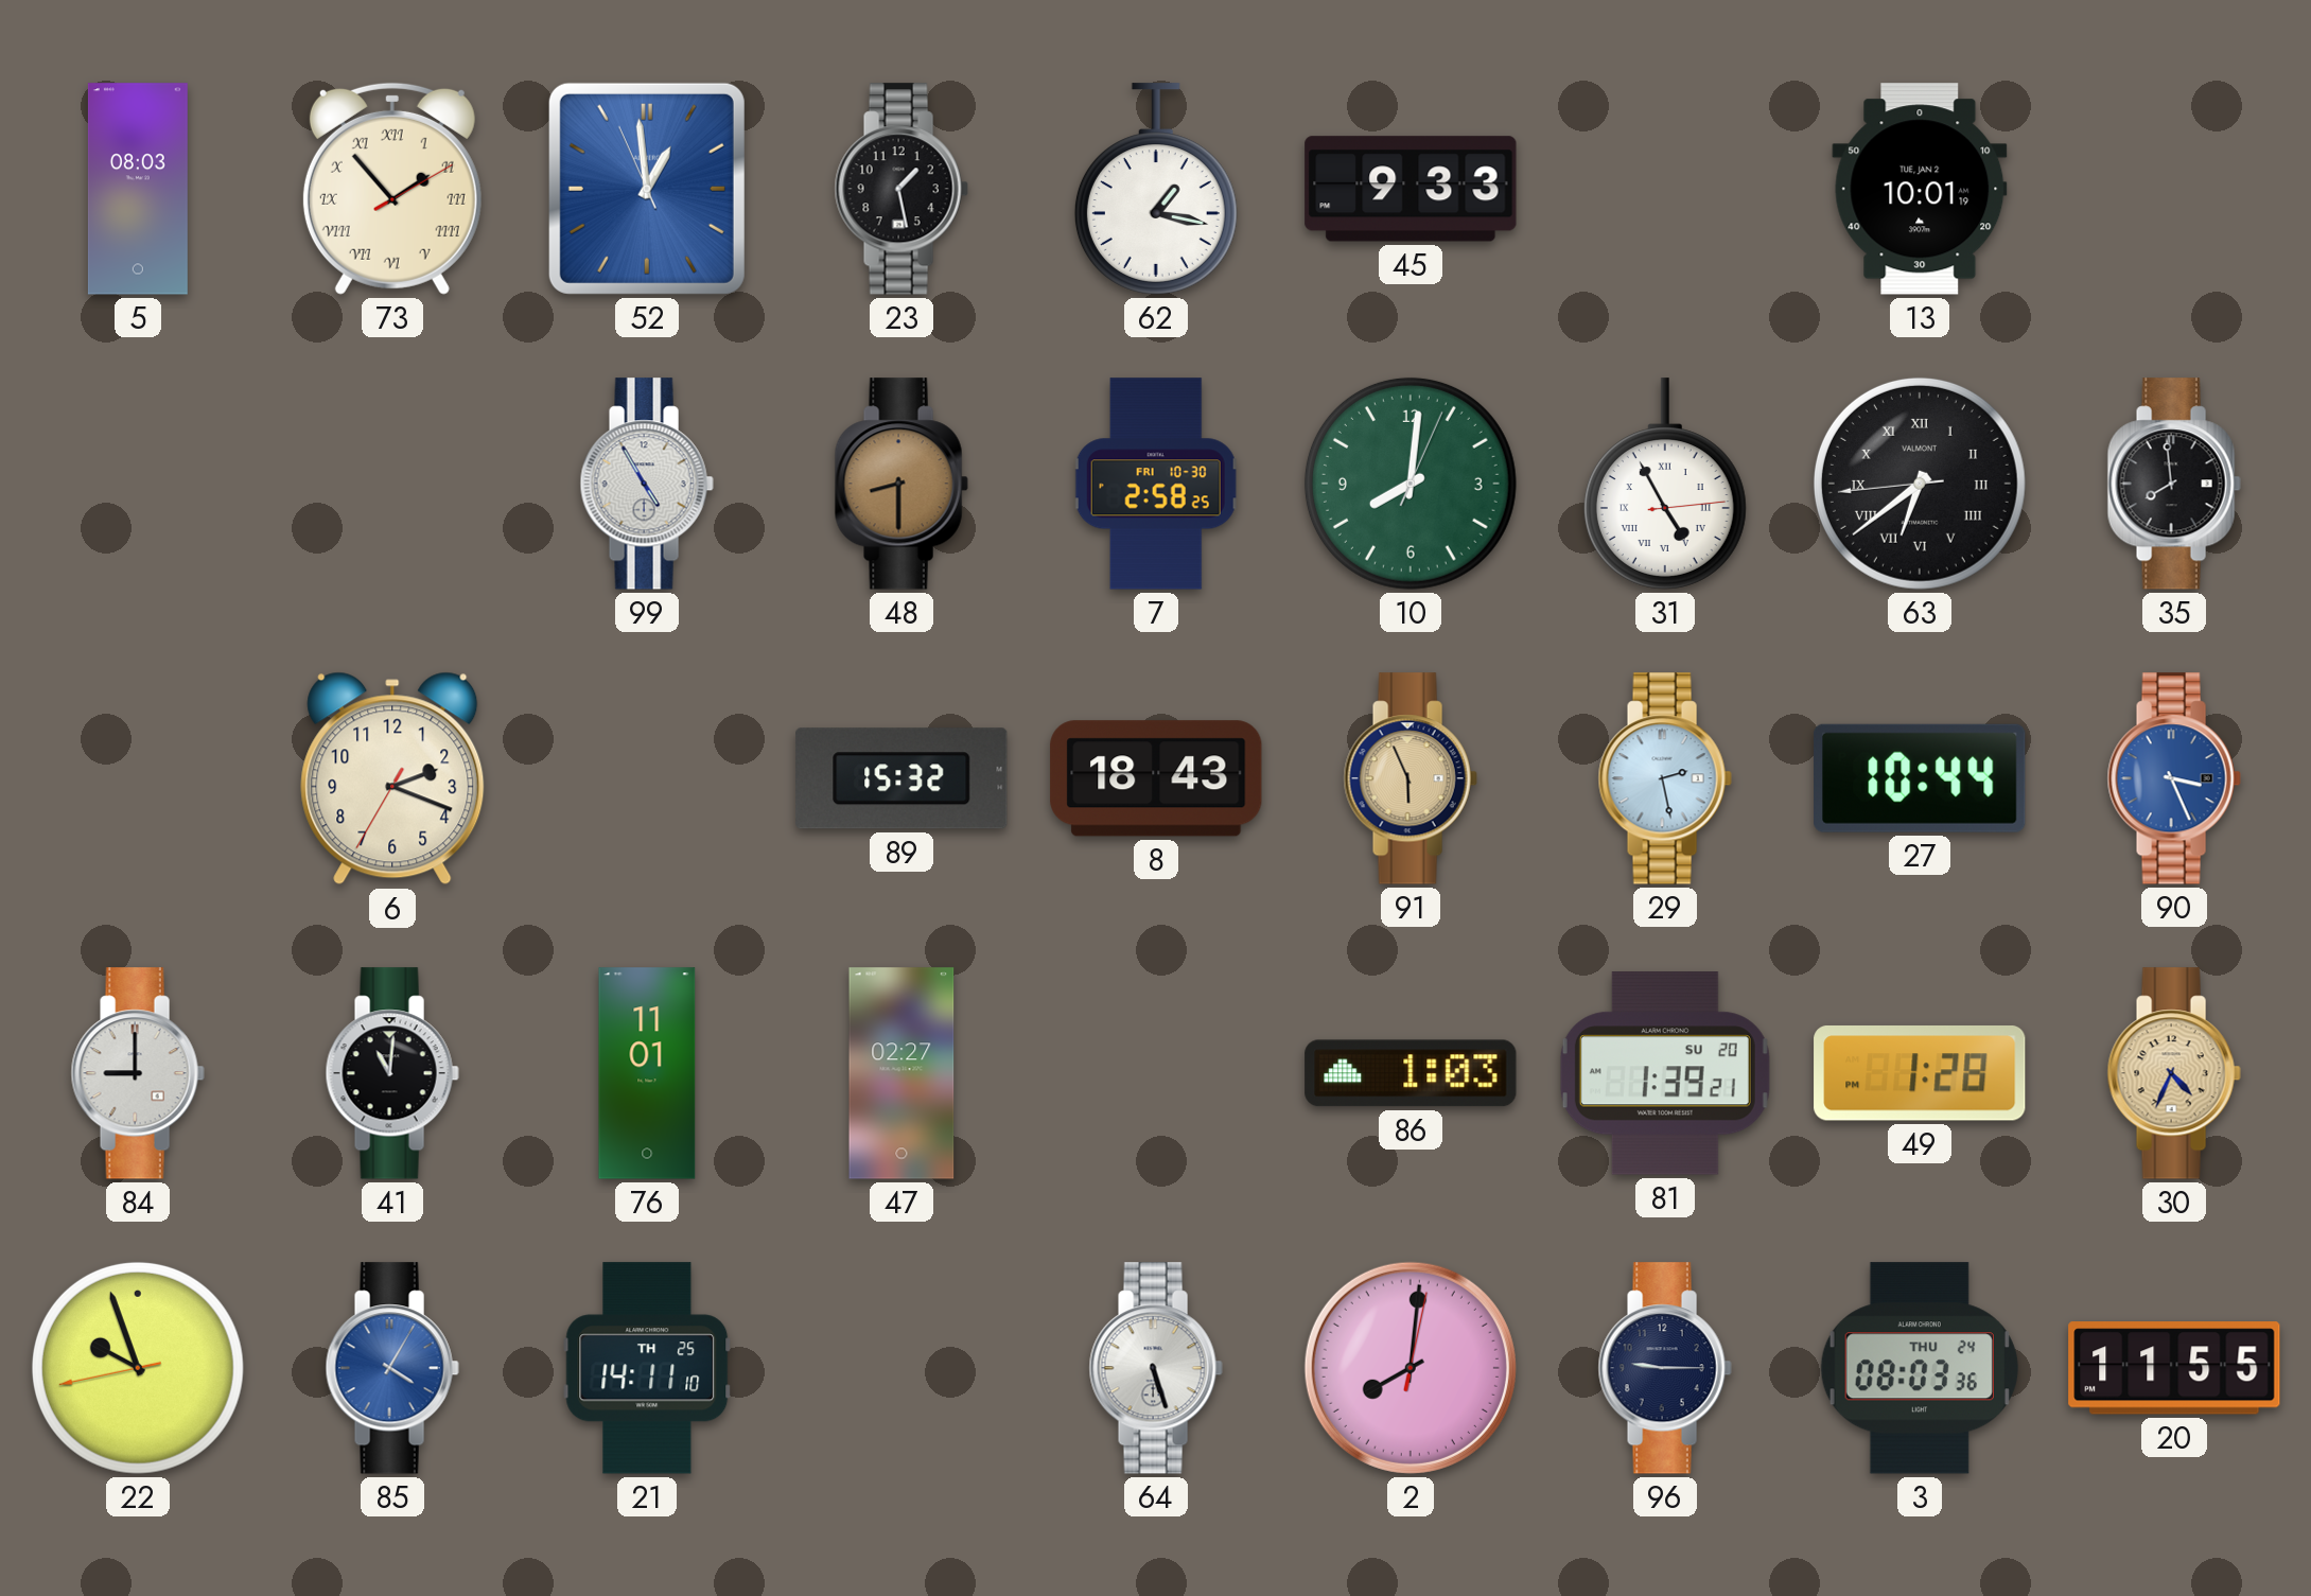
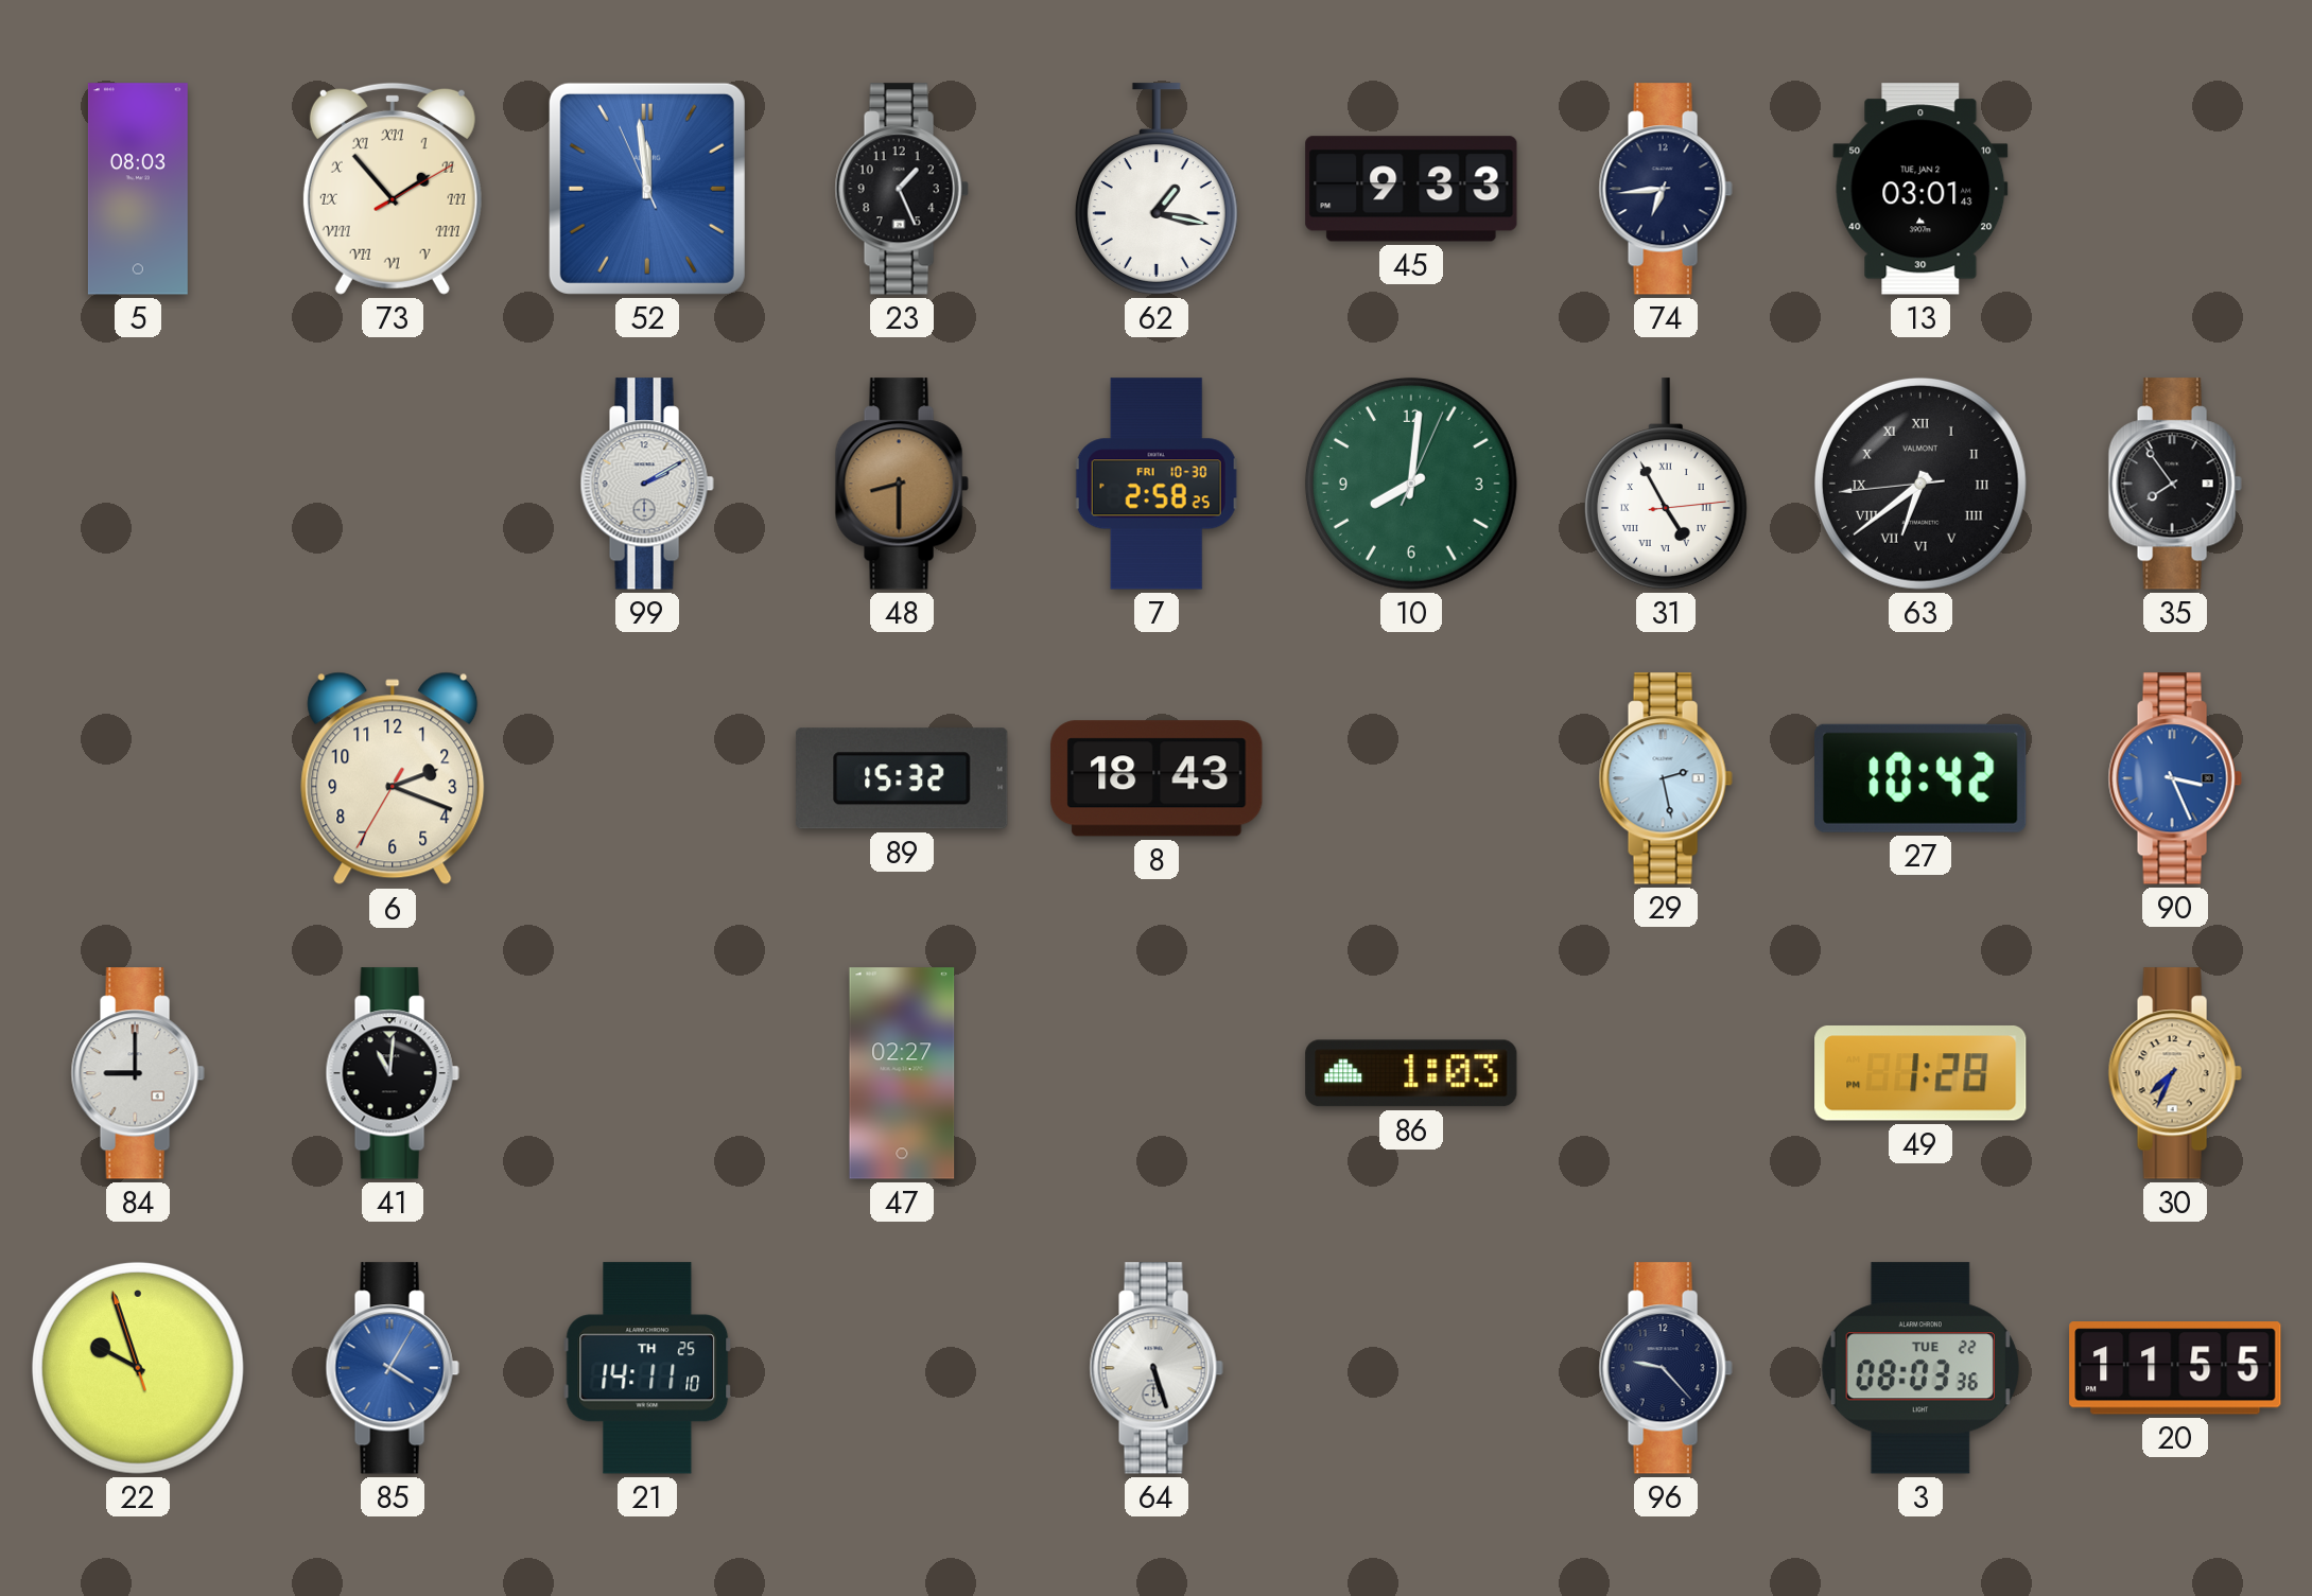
52: 12:58 -> 11:58
23: 1:28 -> 1:26
74: none -> 6:44
13: 10:01 -> 03:01
99: 4:55 -> 2:10
35: 7:59 -> 7:54
91: 5:56 -> none
27: 10:44 -> 10:42
76: 11:01 -> none
81: 1:39 -> none
30: 4:34 -> 7:34
22: 9:56:43 -> 9:56:57
2: 8:01 -> none
96: 9:15 -> 9:23
3 date: THU 24 -> TUE 22
